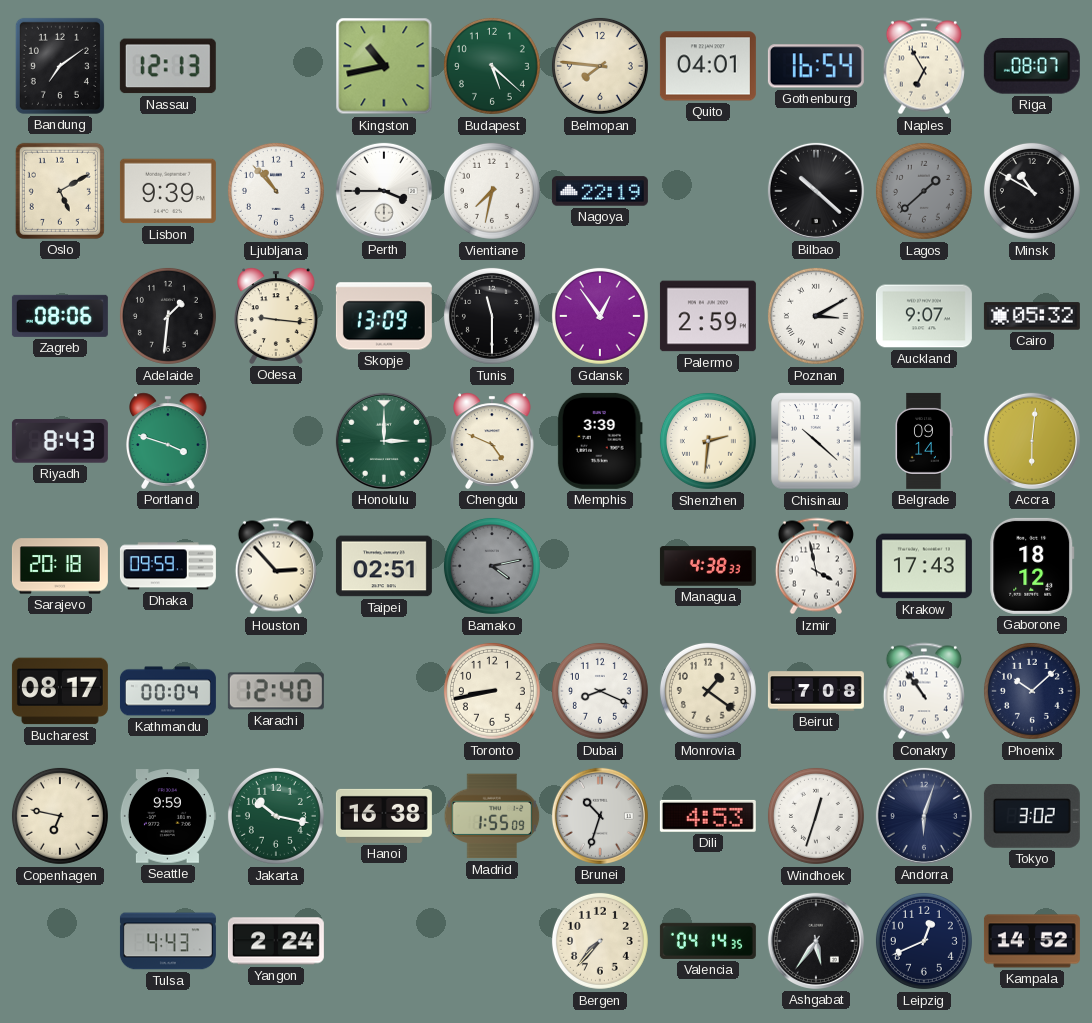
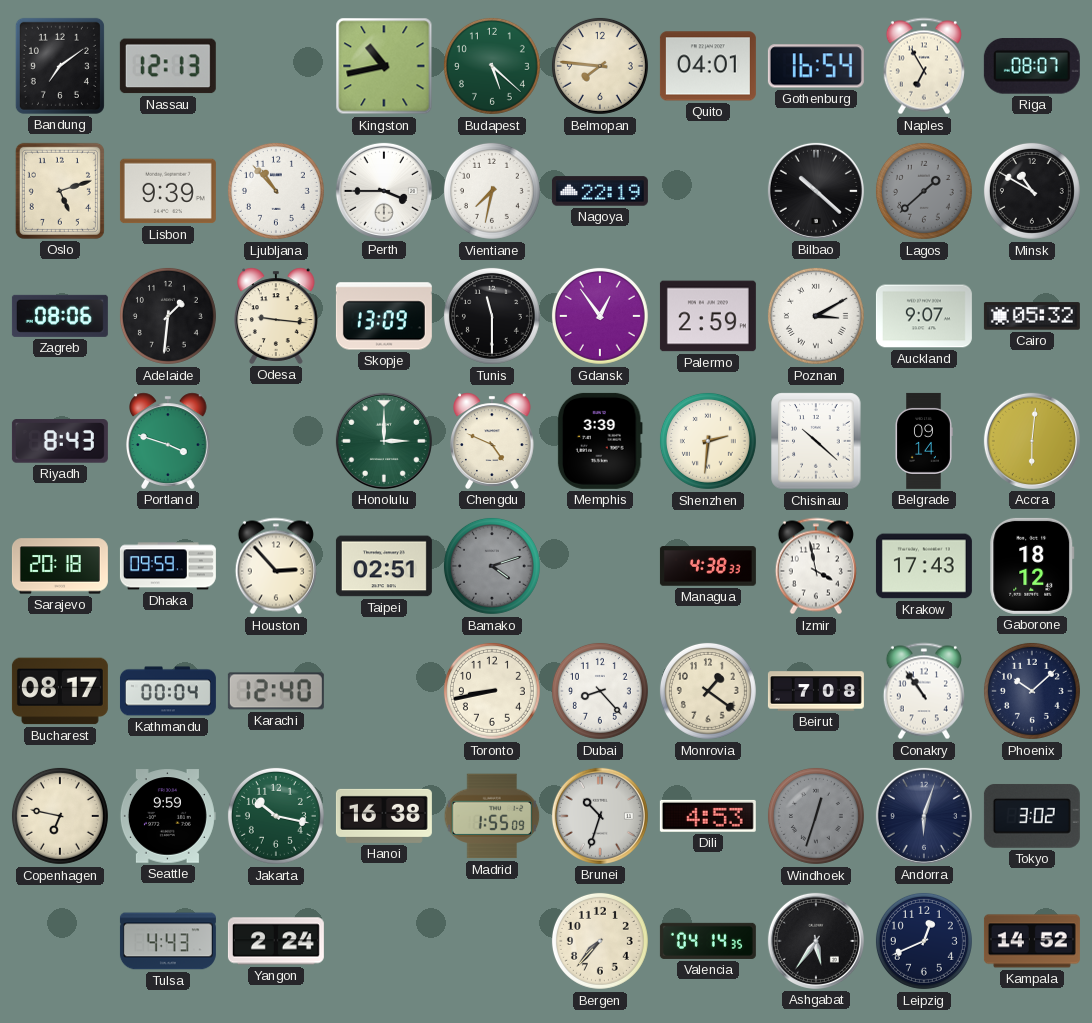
Oslo: 5:10 -> 5:12
Bamako: 4:13 -> 4:12
Dubai: 8:19 -> 8:23
Windhoek dial: white -> grey
